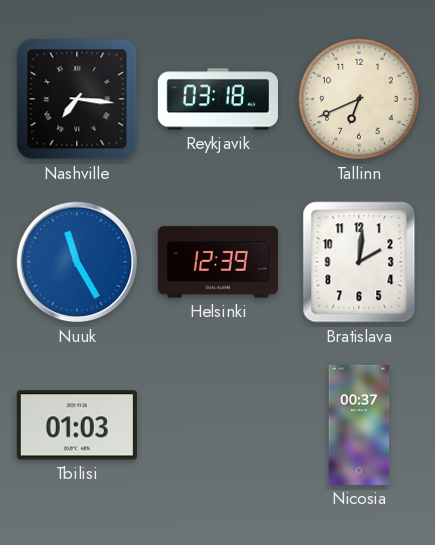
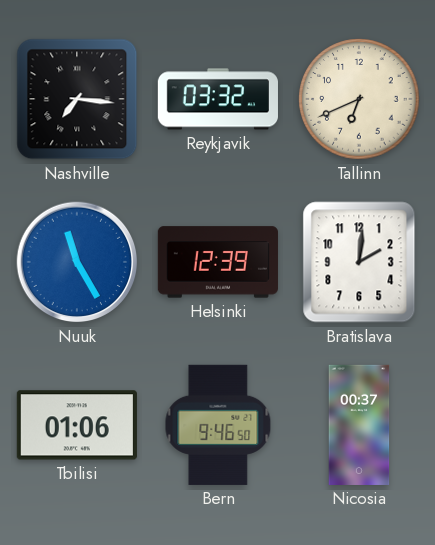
Reykjavik: 03:18 -> 03:32
Tbilisi: 01:03 -> 01:06
Bern: none -> 9:46
